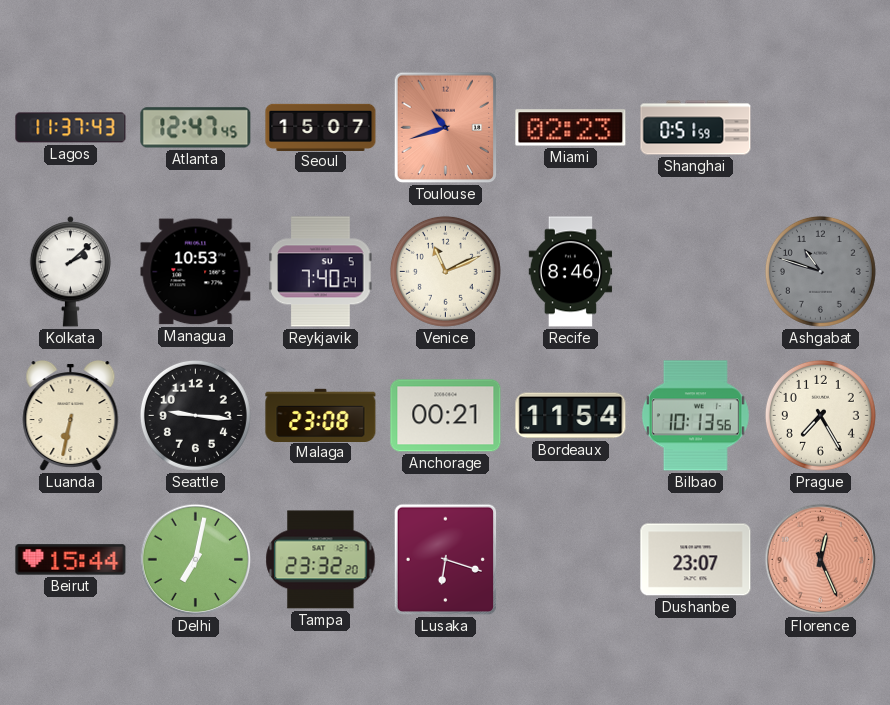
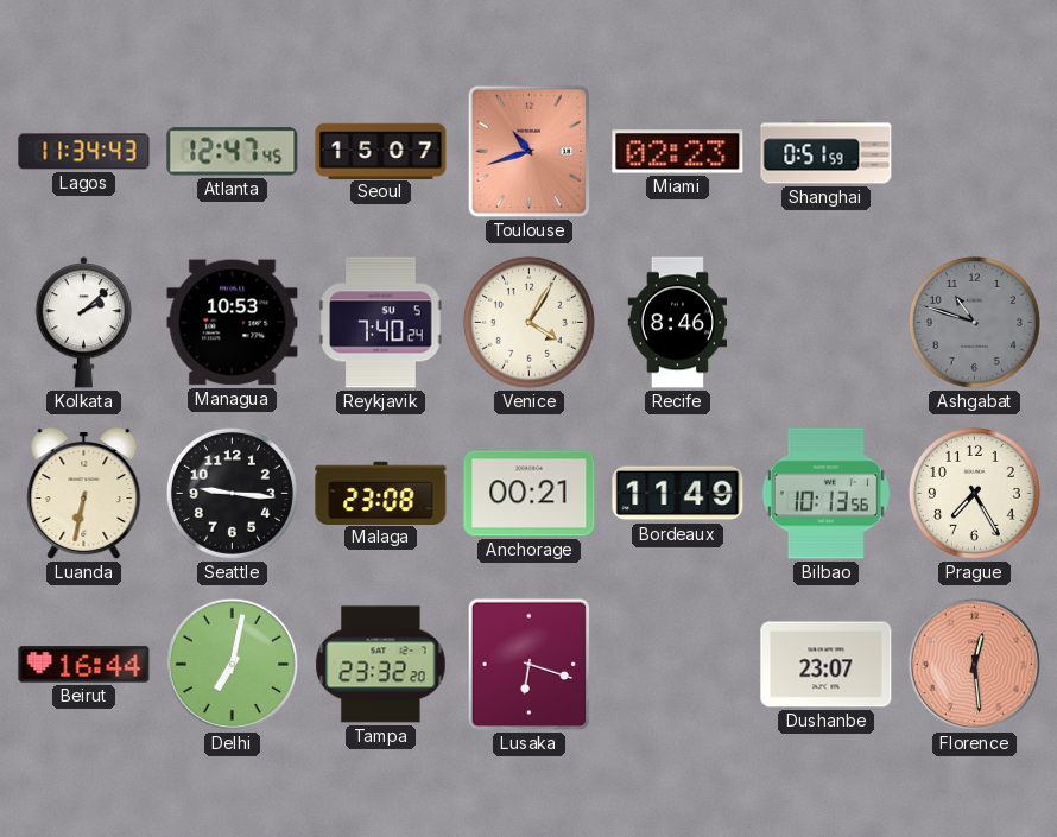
Lagos: 11:37 -> 11:34
Venice: 11:11 -> 4:05
Bordeaux: 11:54 -> 11:49
Beirut: 15:44 -> 16:44
Florence: 12:26 -> 12:29
